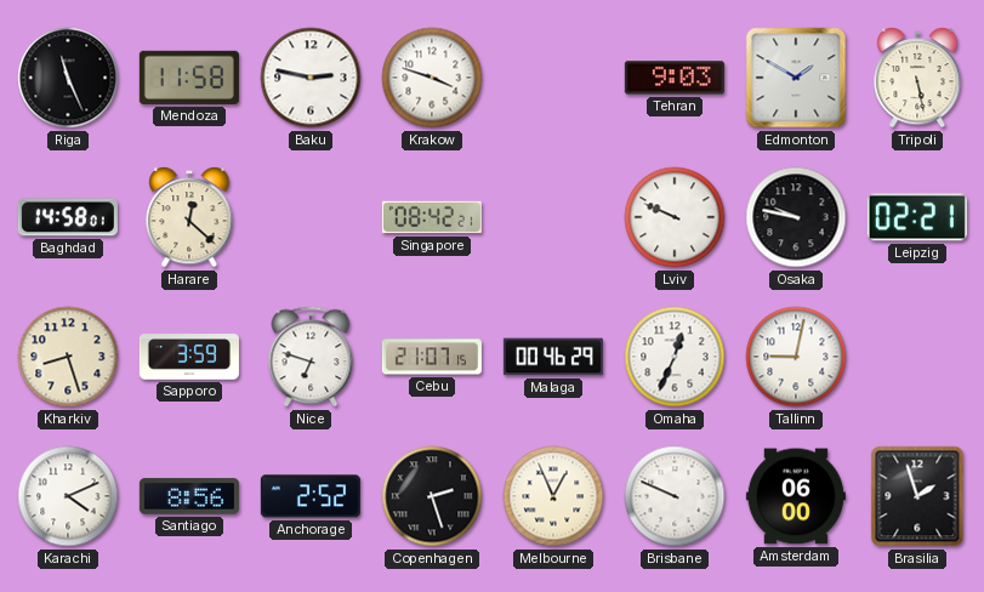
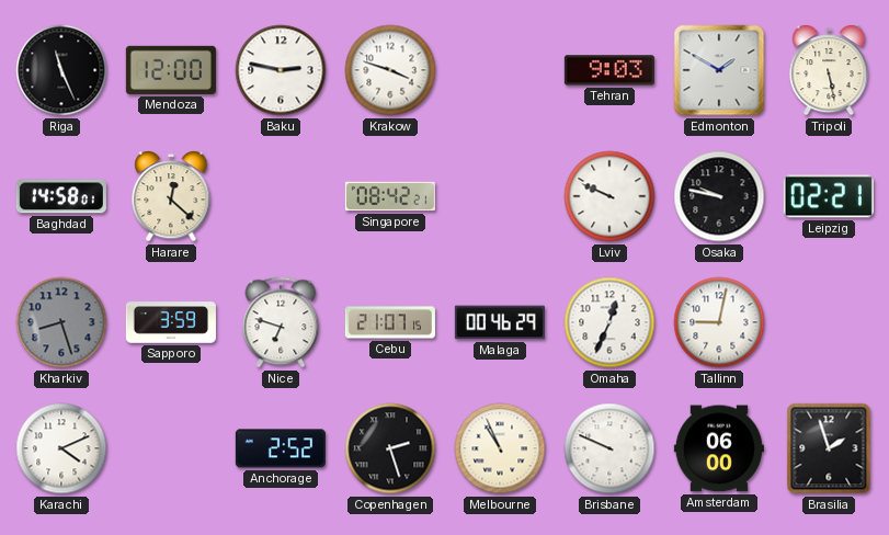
Mendoza: 11:58 -> 12:00
Kharkiv dial: cream -> grey
Santiago: 8:56 -> none
Melbourne: 12:56 -> 10:56
